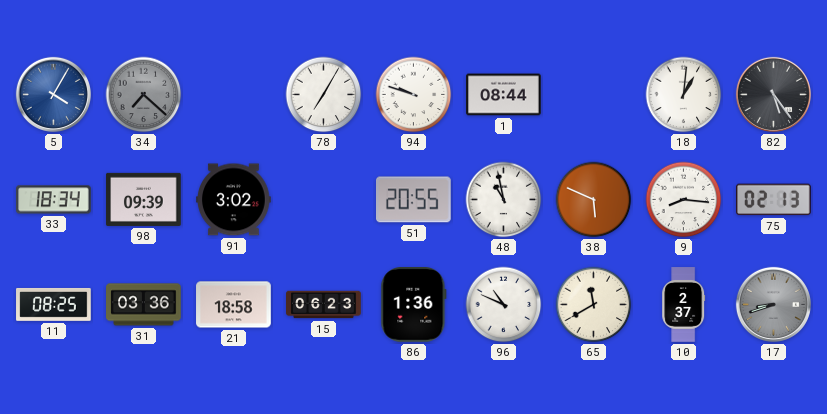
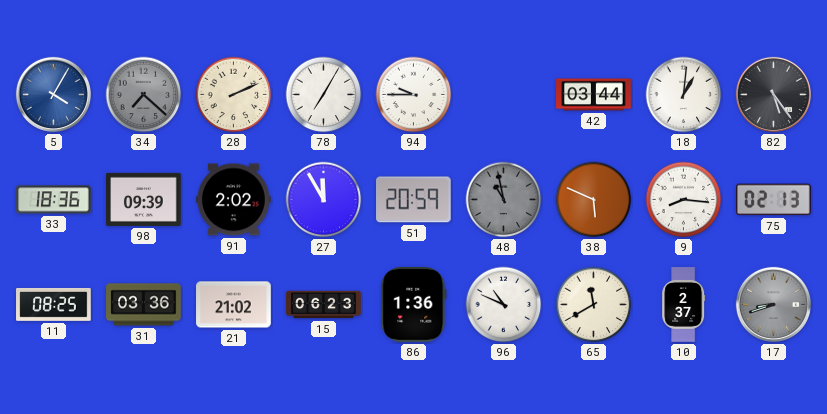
28: none -> 2:11
94: 9:48 -> 9:45
1: 08:44 -> none
42: none -> 03:44
33: 18:34 -> 18:36
91: 3:02 -> 2:02
27: none -> 11:55
51: 20:55 -> 20:59
48 dial: white -> grey
21: 18:58 -> 21:02
